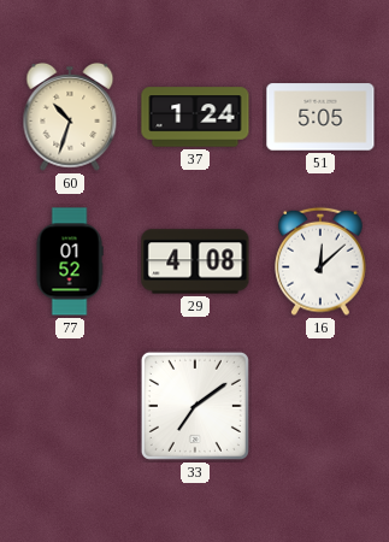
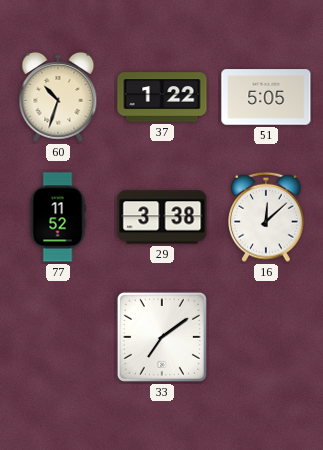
37: 1:24 -> 1:22
77: 01:52 -> 11:52
29: 4:08 -> 3:38
